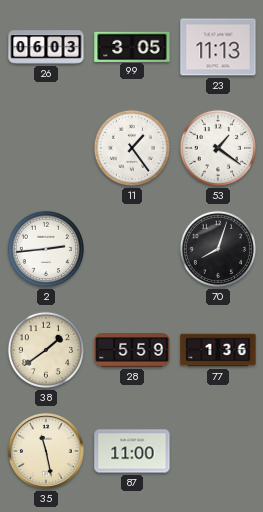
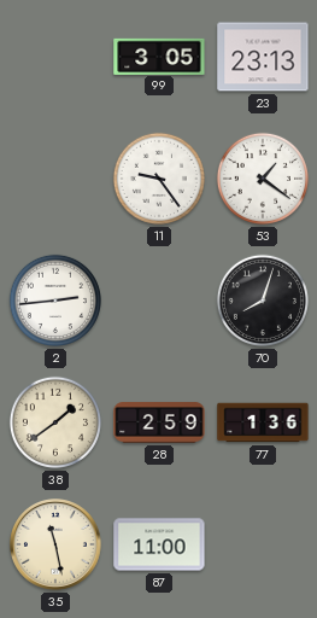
26: 06:03 -> none
23: 11:13 -> 23:13
11: 1:24 -> 9:24
28: 5:59 -> 2:59
